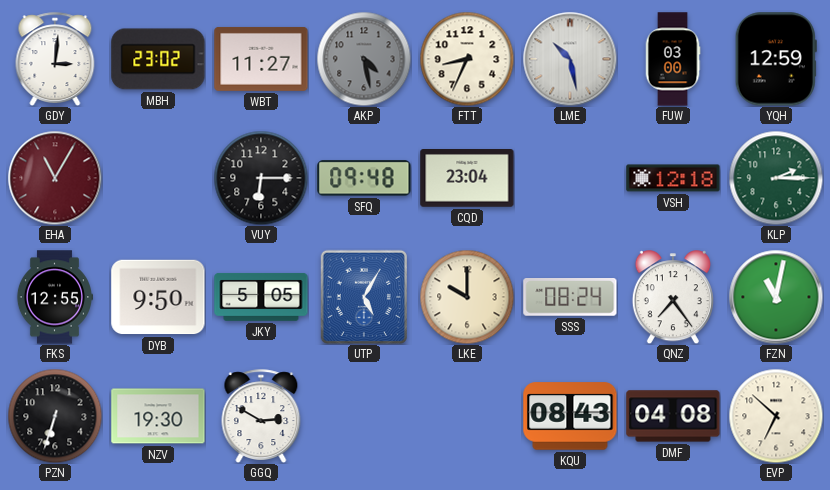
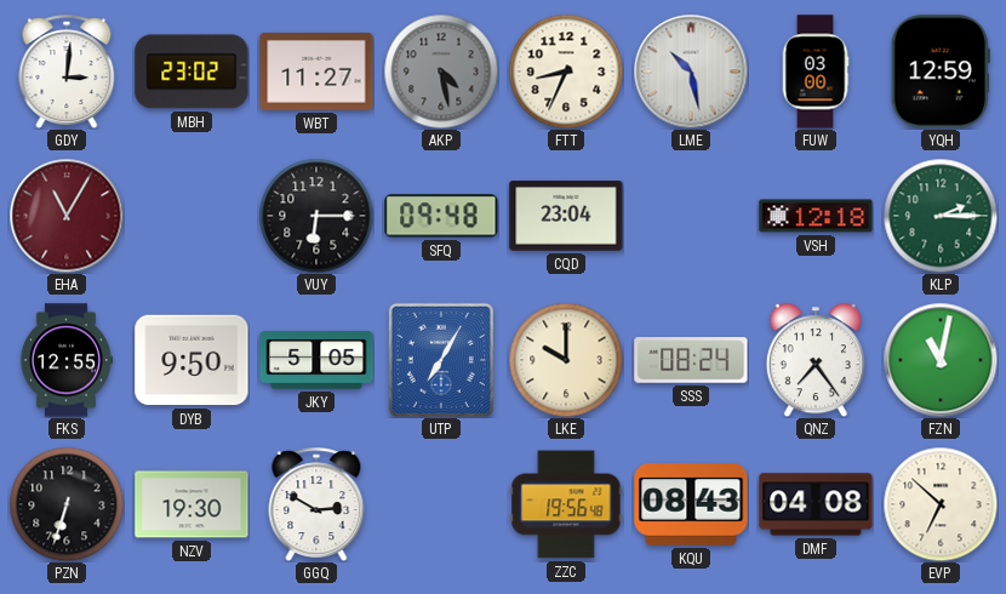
UTP: 5:05 -> 7:05
ZZC: none -> 19:56
